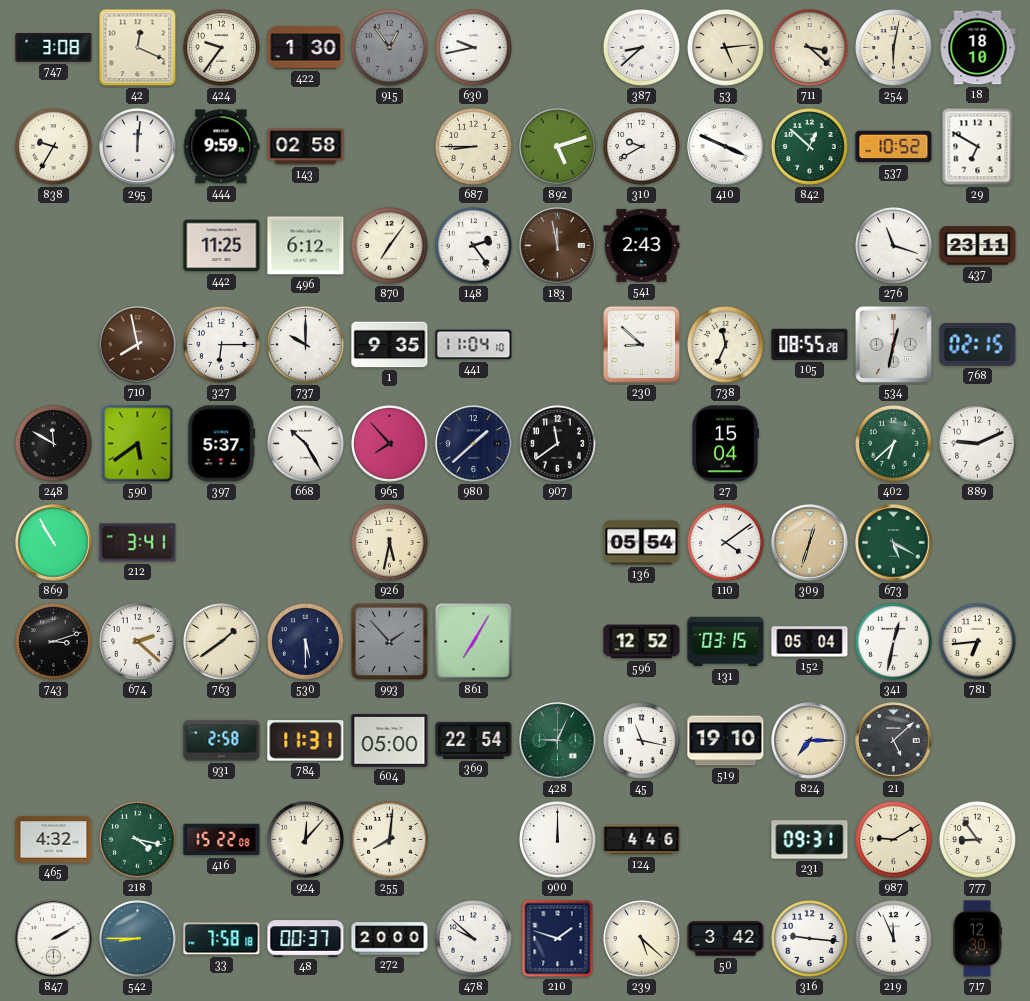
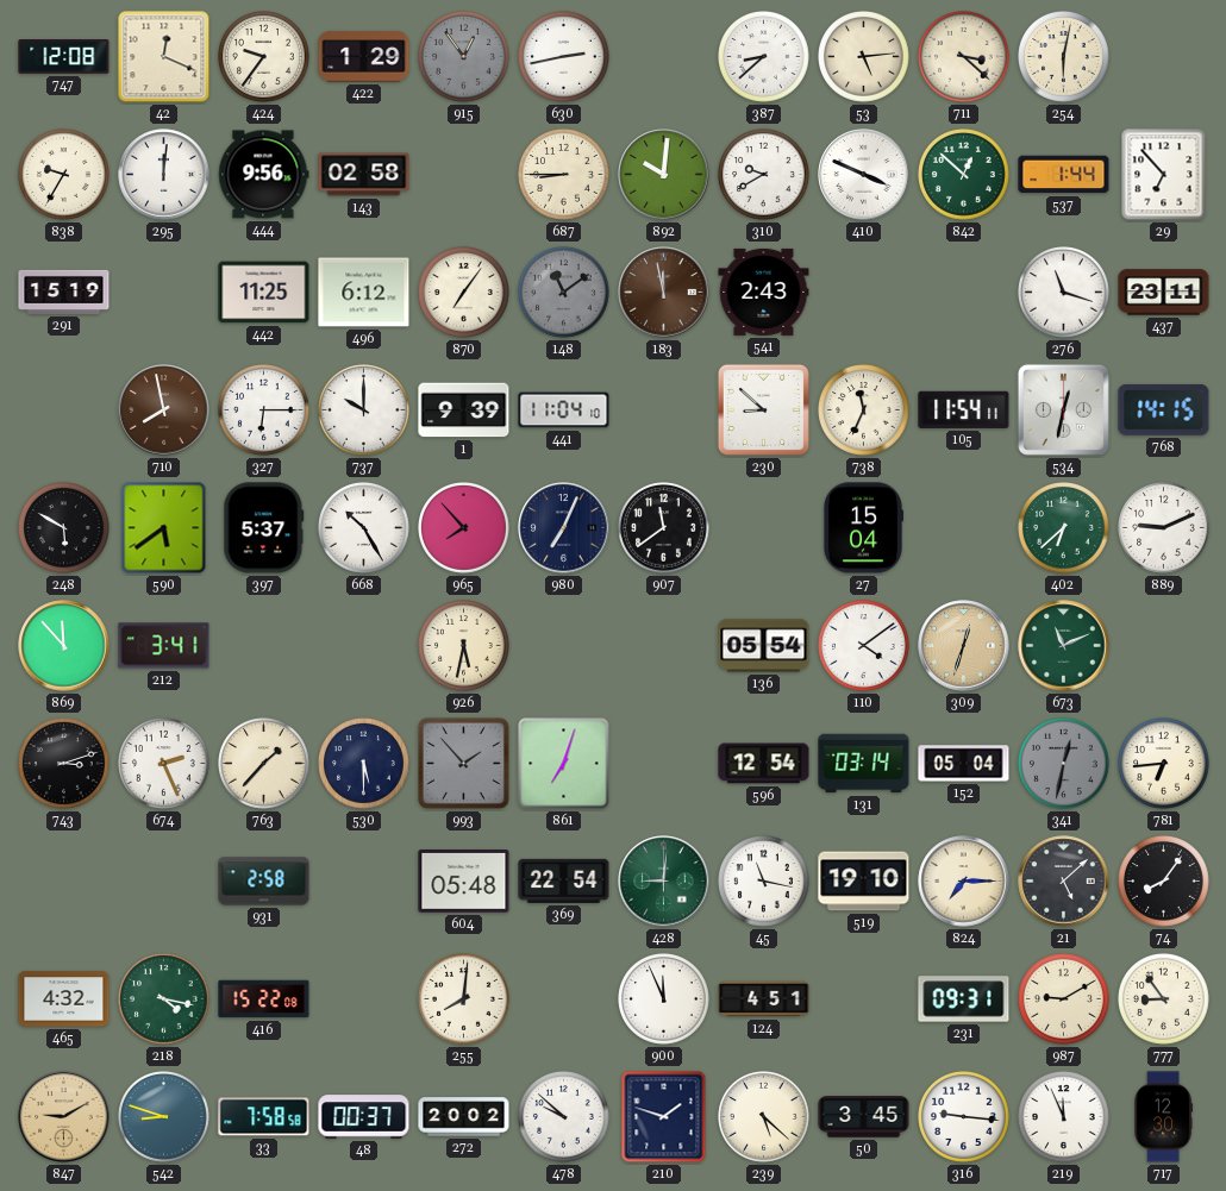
747: 3:08 -> 12:08
422: 1:30 -> 1:29
630: 9:43 -> 2:43
18: 18:10 -> none
444: 9:59 -> 9:56
892: 5:12 -> 10:01
537: 10:52 -> 1:44
29: 6:50 -> 6:53
291: none -> 15:19
148: 2:24 -> 11:09
148 dial: white -> grey
1: 9:35 -> 9:39
105: 08:55 -> 11:54
768: 02:15 -> 14:15
248: 11:50 -> 5:50
980: 1:38 -> 7:04
869: 10:55 -> 11:53
673: 5:20 -> 11:11
674: 2:22 -> 2:26
763: 1:39 -> 1:37
861: 7:05 -> 7:03
596: 12:52 -> 12:54
131: 03:15 -> 03:14
341 dial: white -> grey
784: 11:31 -> none
604: 05:00 -> 05:48
428: 9:04 -> 9:01
74: none -> 8:06
924: 12:07 -> none
900: 12:00 -> 11:56
124: 4:46 -> 4:51
847: 2:10 -> 9:10
847 dial: white -> champagne
542: 8:45 -> 8:48
33: 7:58:18 -> 7:58:58
272: 20:00 -> 20:02
50: 3:42 -> 3:45
